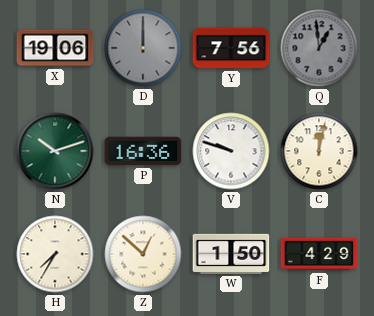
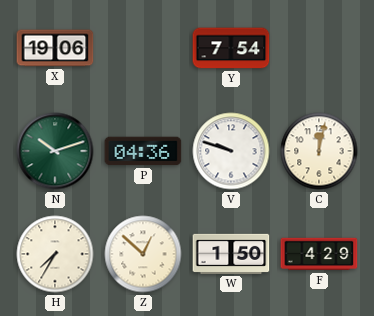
D: 12:00 -> none
Y: 7:56 -> 7:54
Q: 12:59 -> none
P: 16:36 -> 04:36
